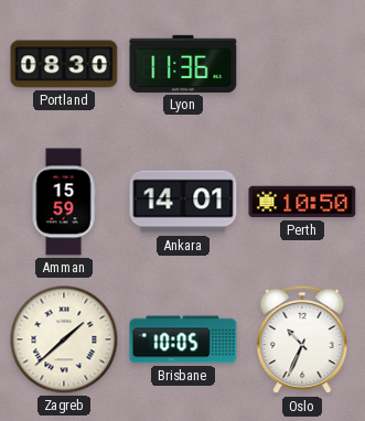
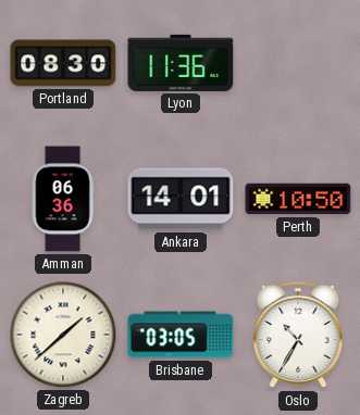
Amman: 15:59 -> 06:36
Brisbane: 10:05 -> 03:05
Oslo: 10:34 -> 10:35
